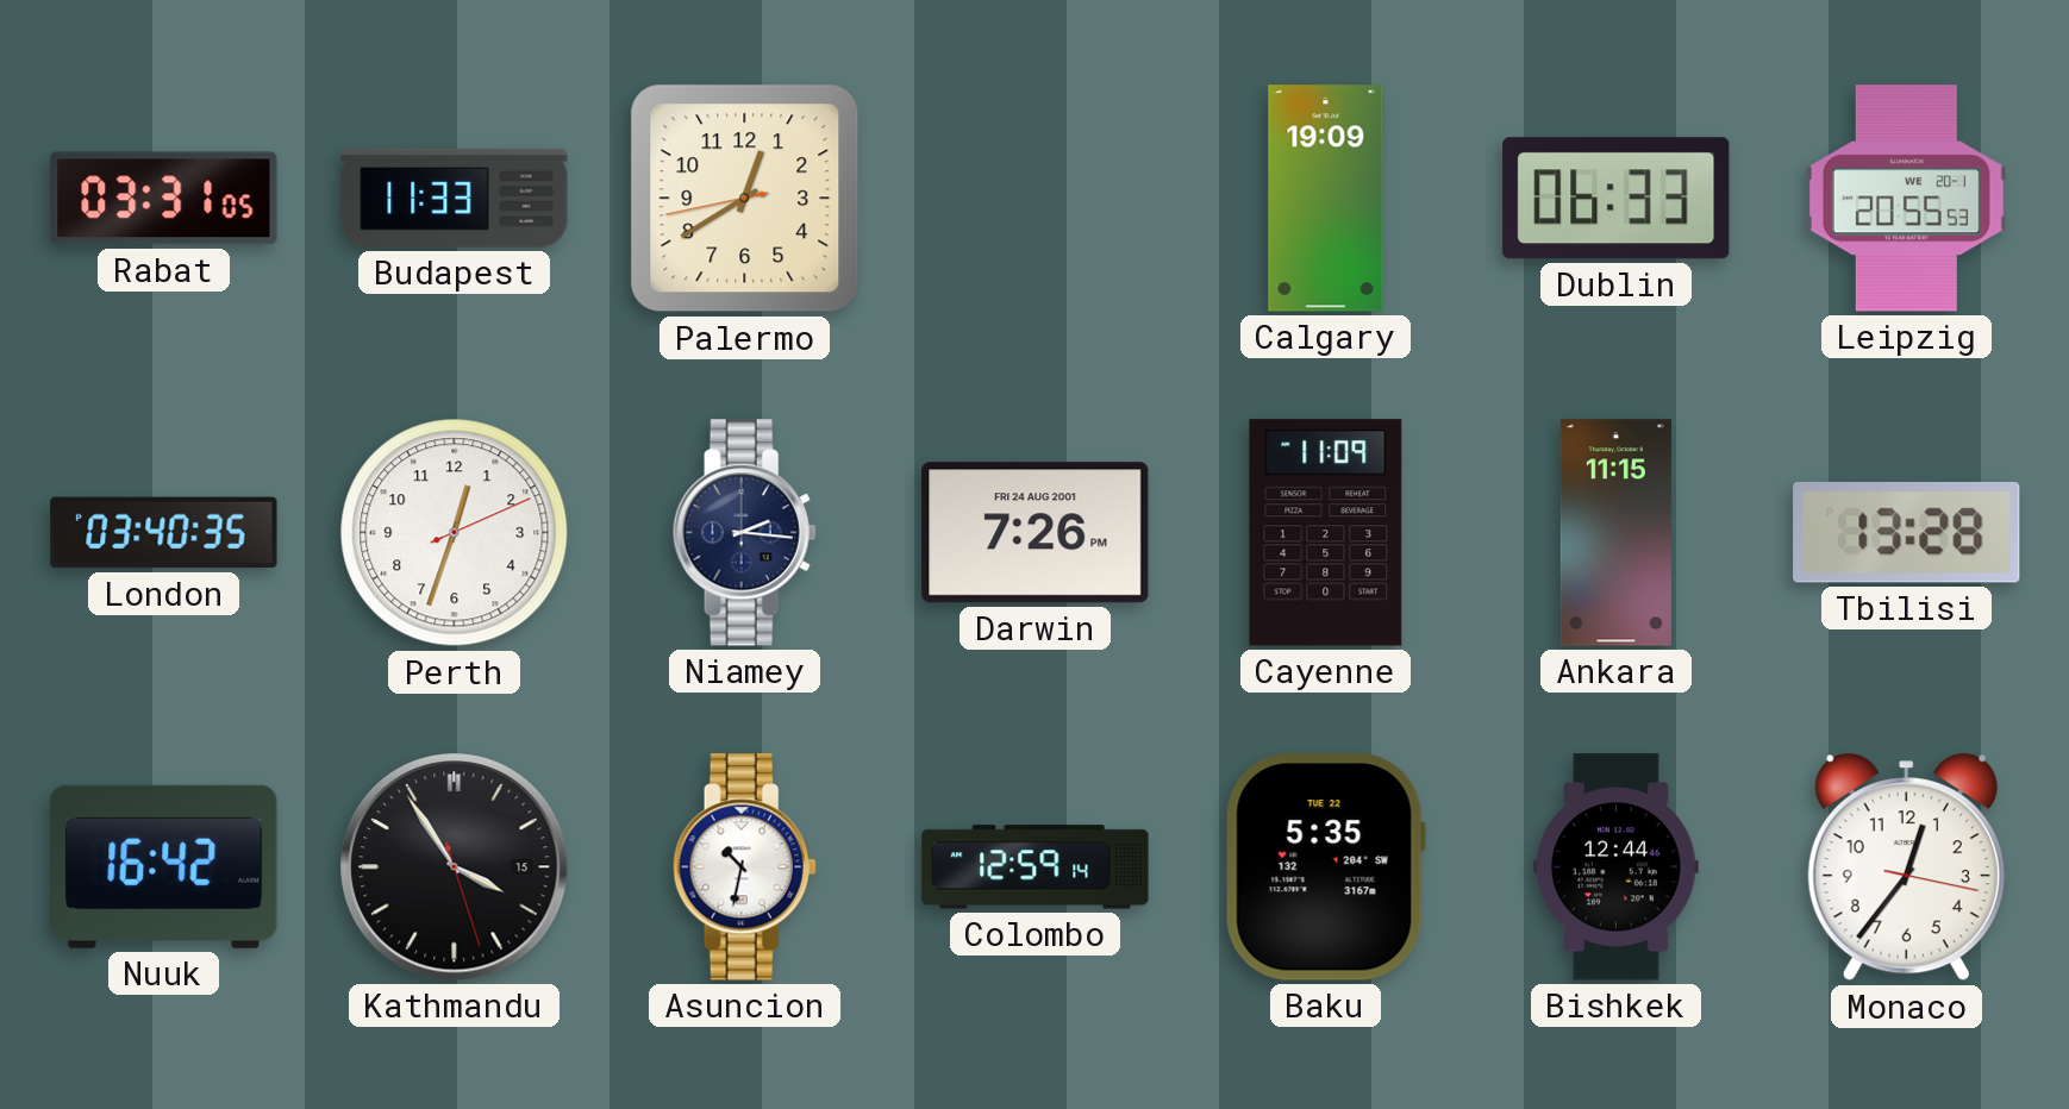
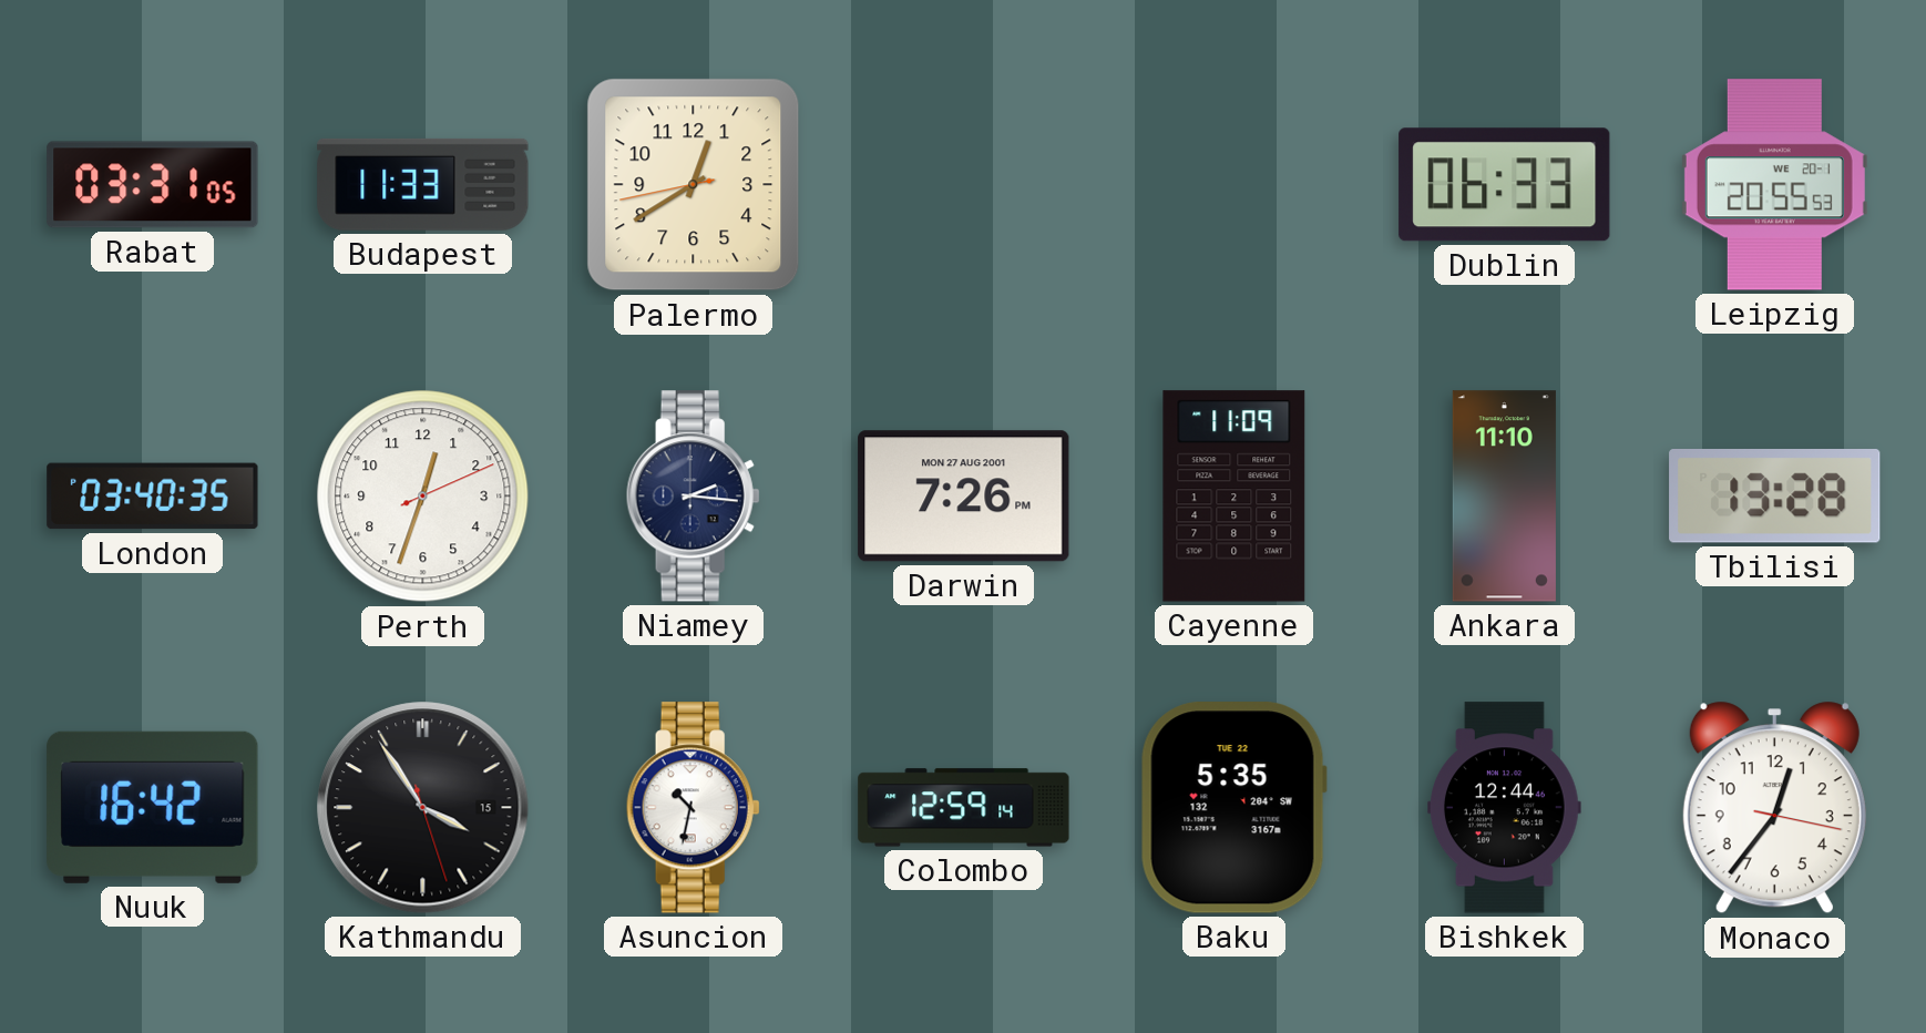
Calgary: 19:09 -> none
Darwin date: FRI 24 AUG 2001 -> MON 27 AUG 2001
Ankara: 11:15 -> 11:10
